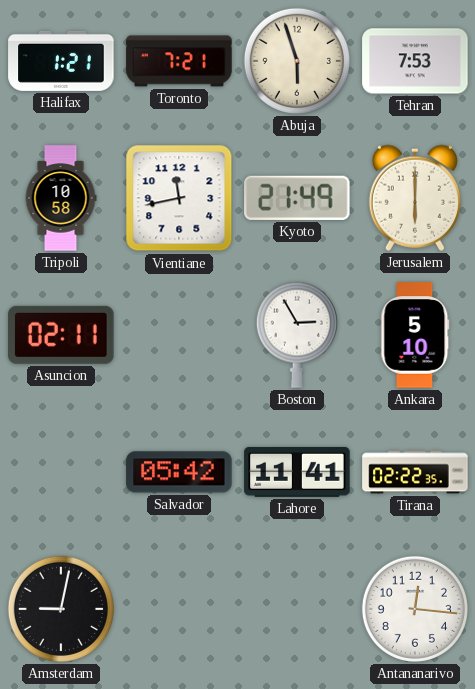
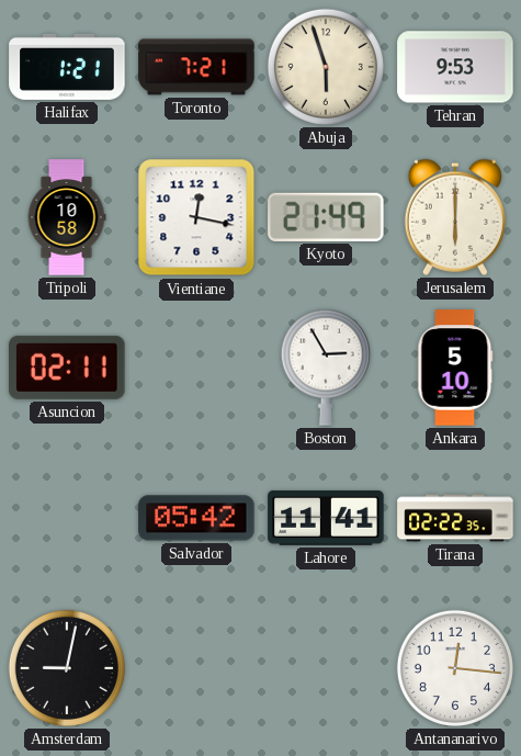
Tehran: 7:53 -> 9:53
Vientiane: 11:43 -> 12:17
